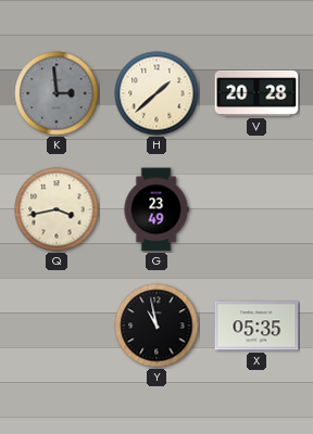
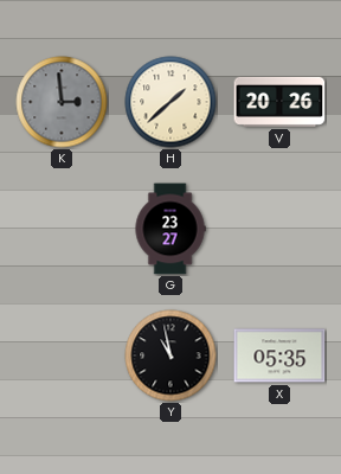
V: 20:28 -> 20:26
Q: 3:43 -> none
G: 23:49 -> 23:27
